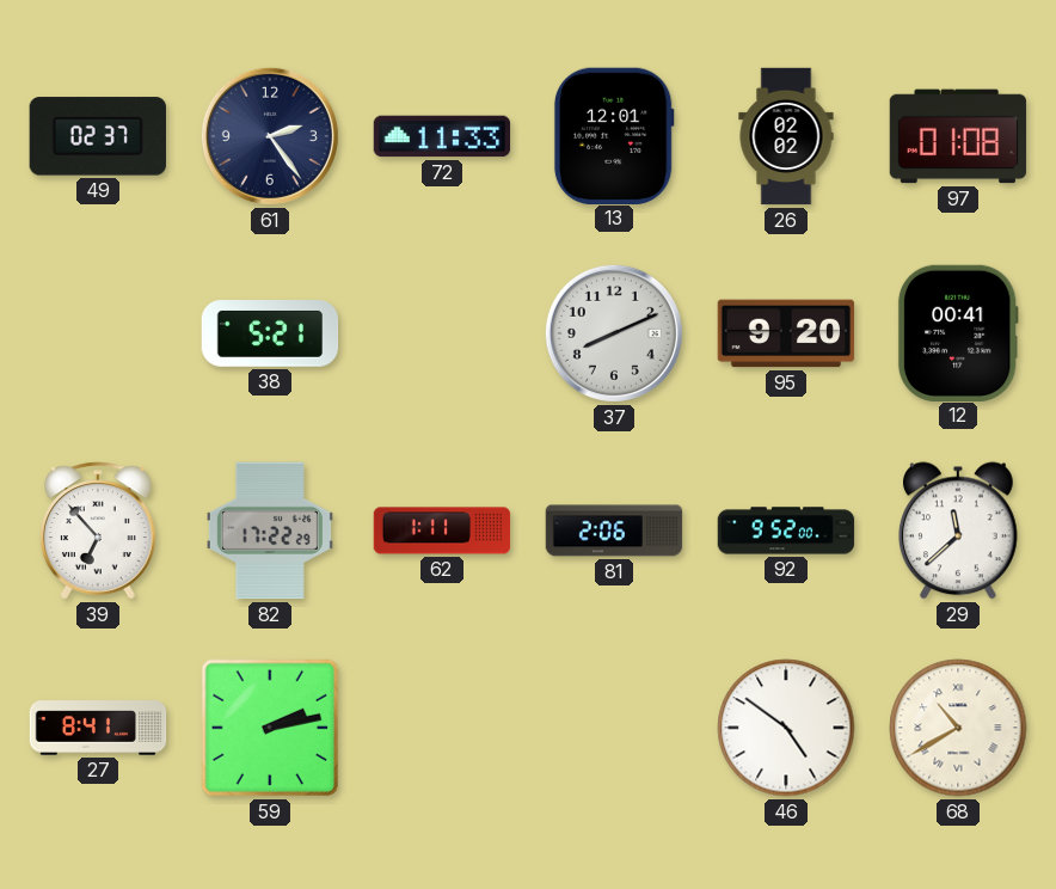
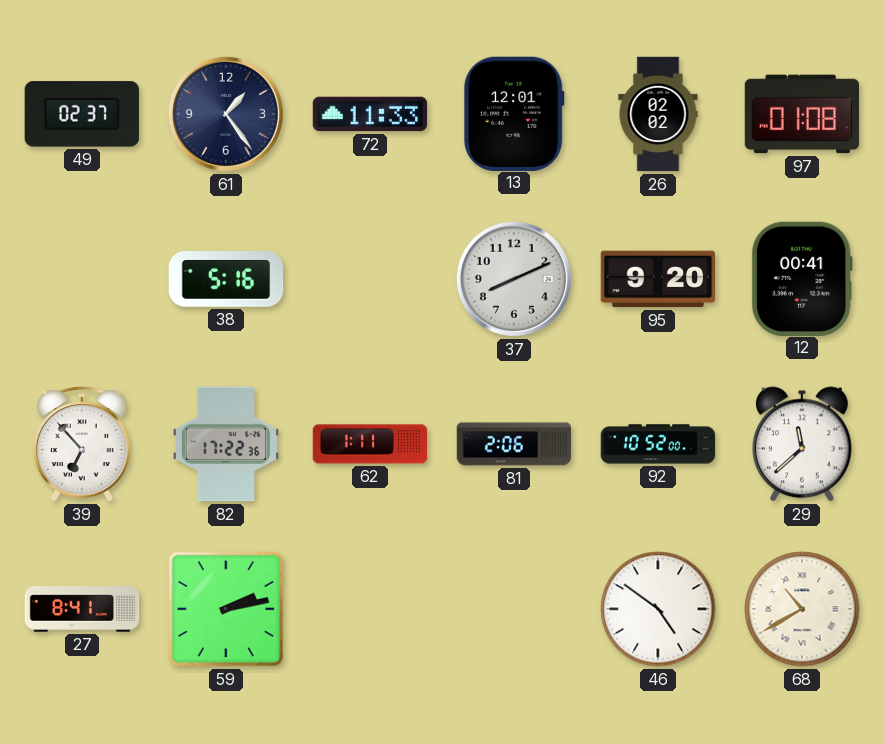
61: 2:24 -> 1:24
38: 5:21 -> 5:16
82: 17:22:29 -> 17:22:36
92: 9:52 -> 10:52
